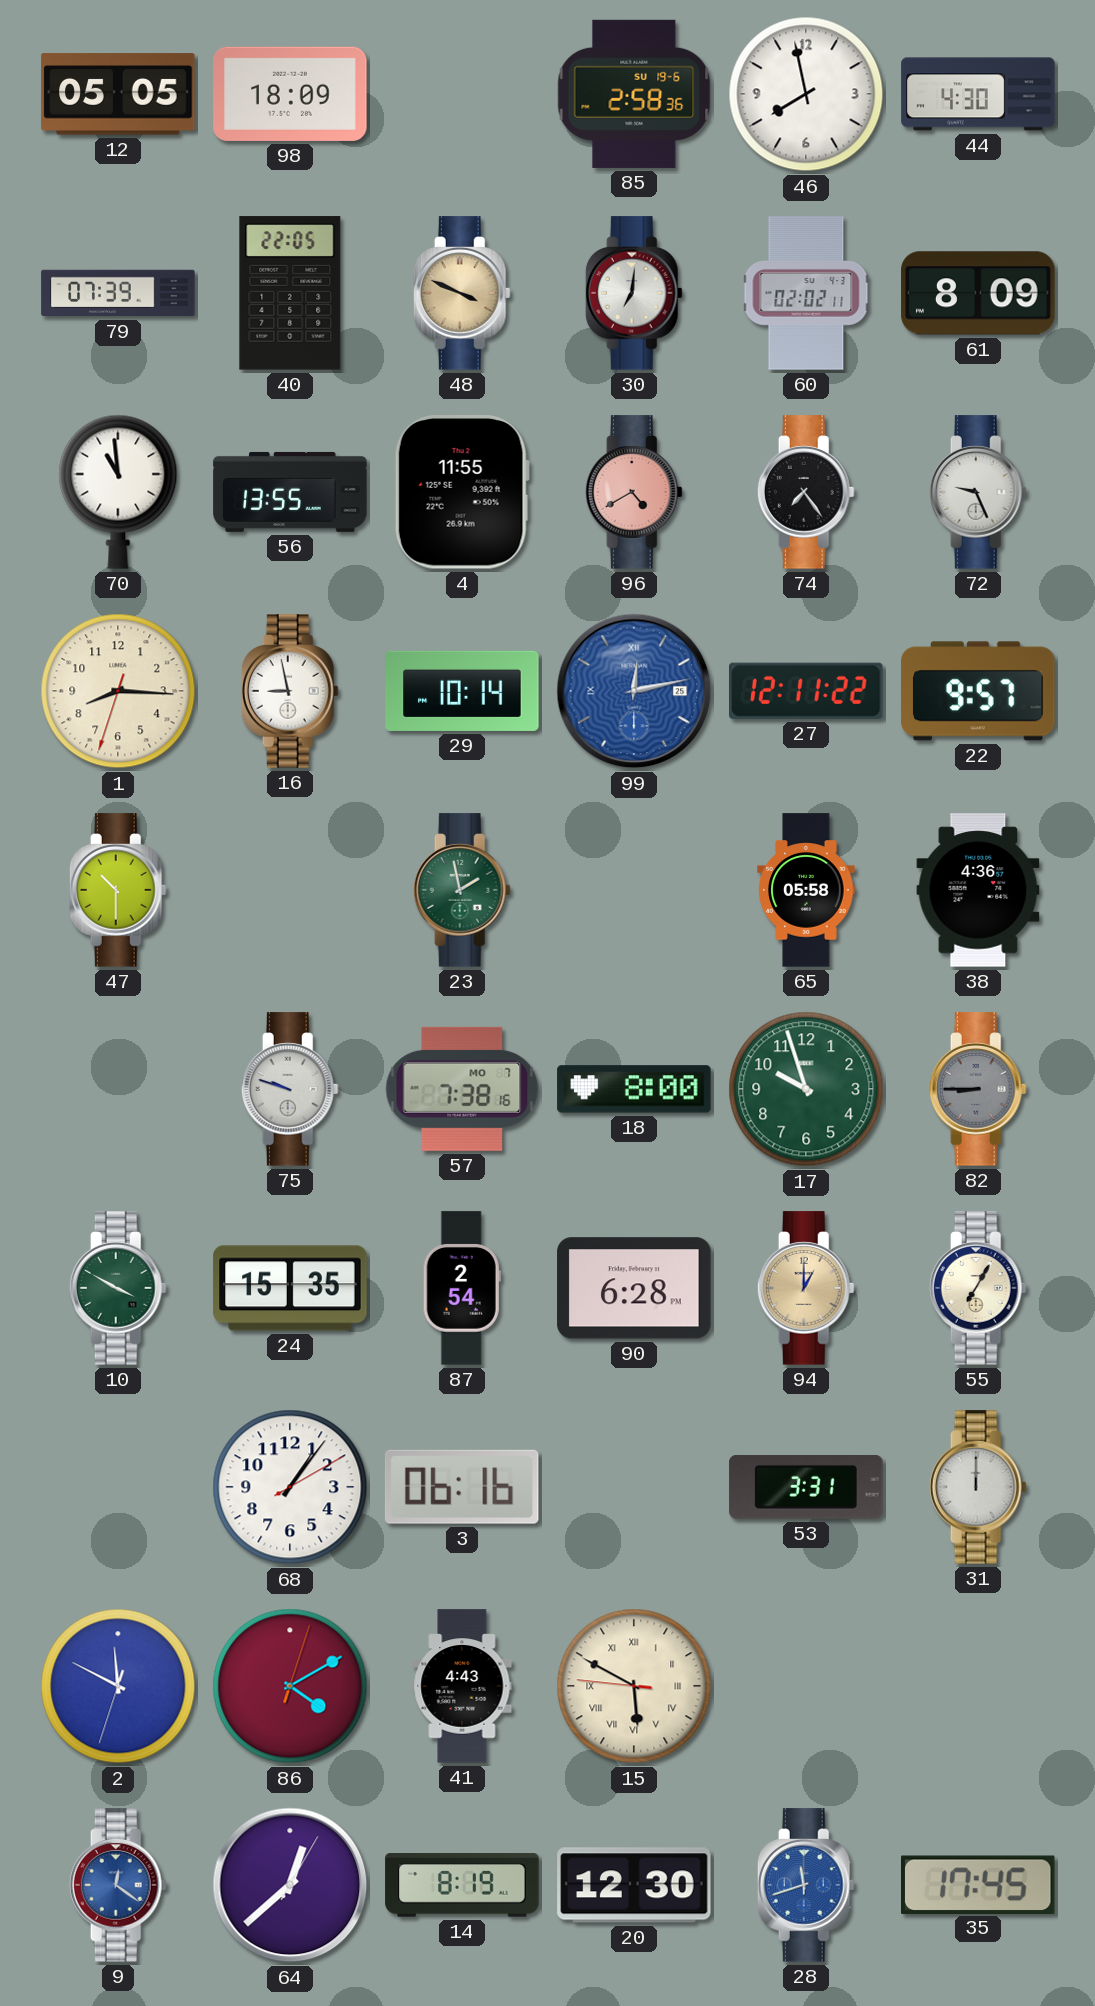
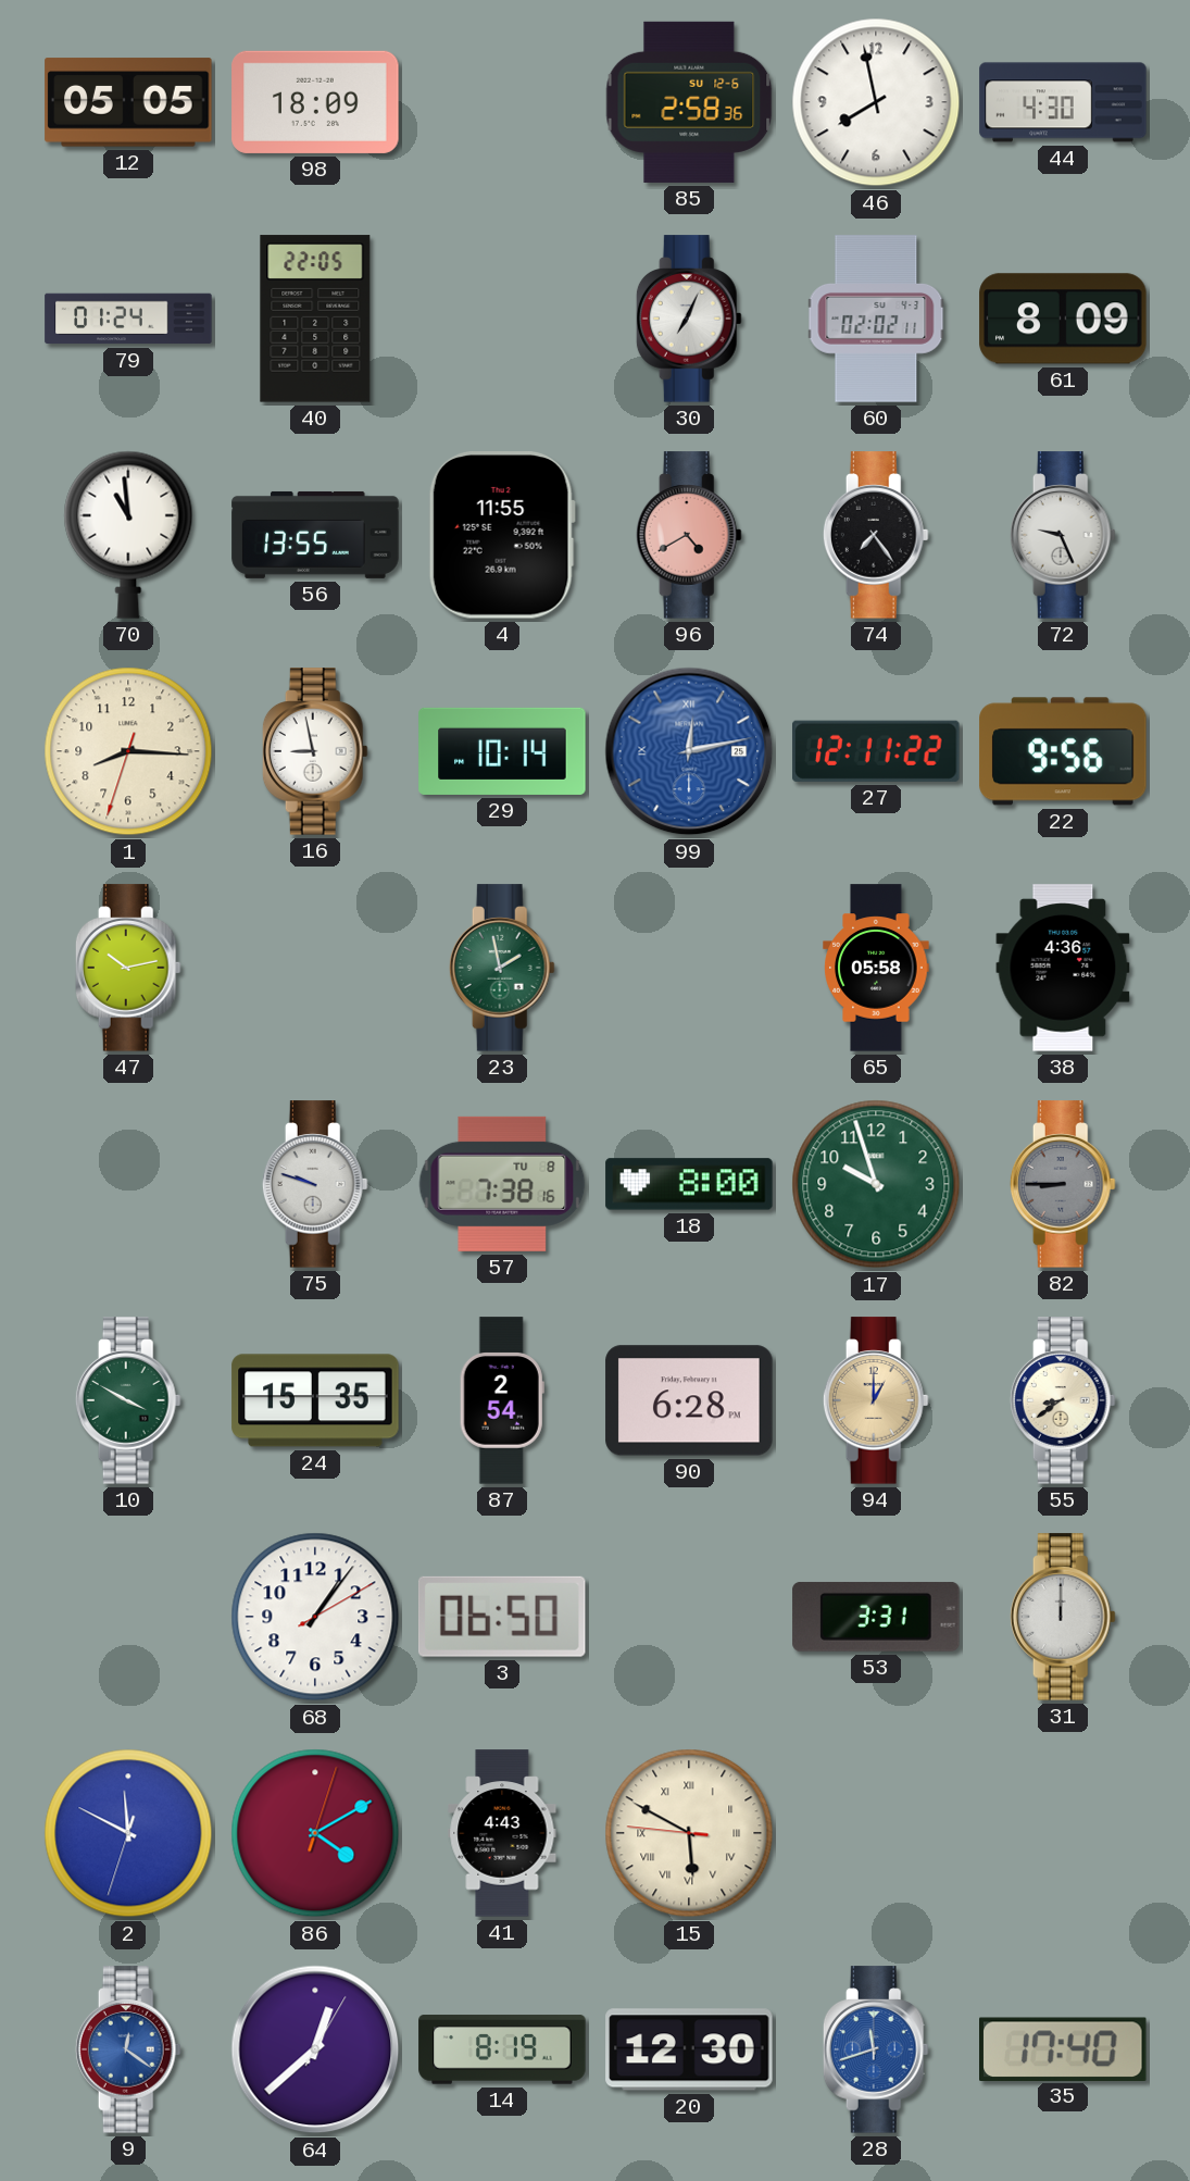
85 date: SU 19-6 -> SU 12-6
79: 07:39 -> 01:24
48: 3:49 -> none
30: 7:01 -> 7:04
22: 9:57 -> 9:56
47: 10:30 -> 10:13
57 date: MO 7 -> TU 8
55: 7:05 -> 8:39
3: 06:16 -> 06:50
35: 17:45 -> 17:40
